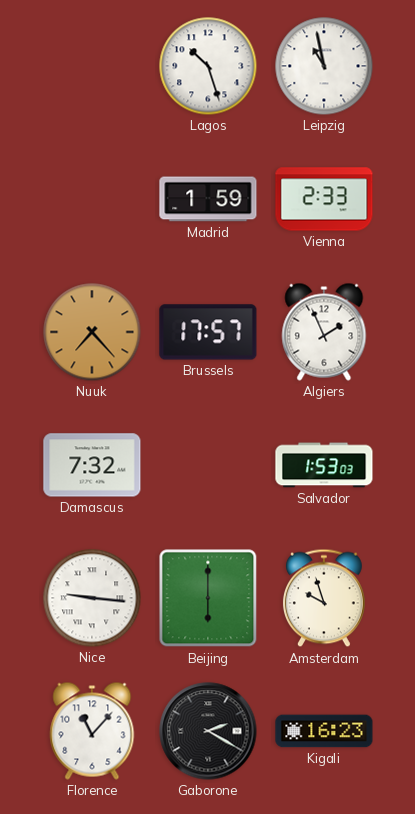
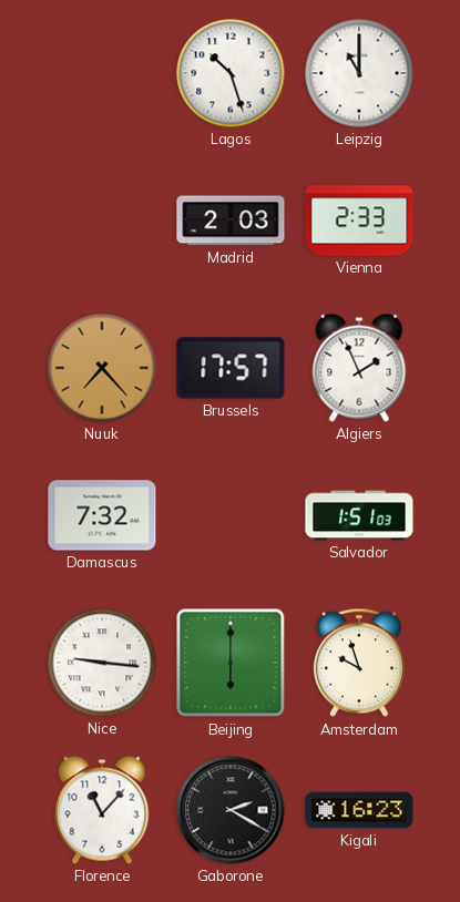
Leipzig: 10:58 -> 11:00
Madrid: 1:59 -> 2:03
Salvador: 1:53 -> 1:51
